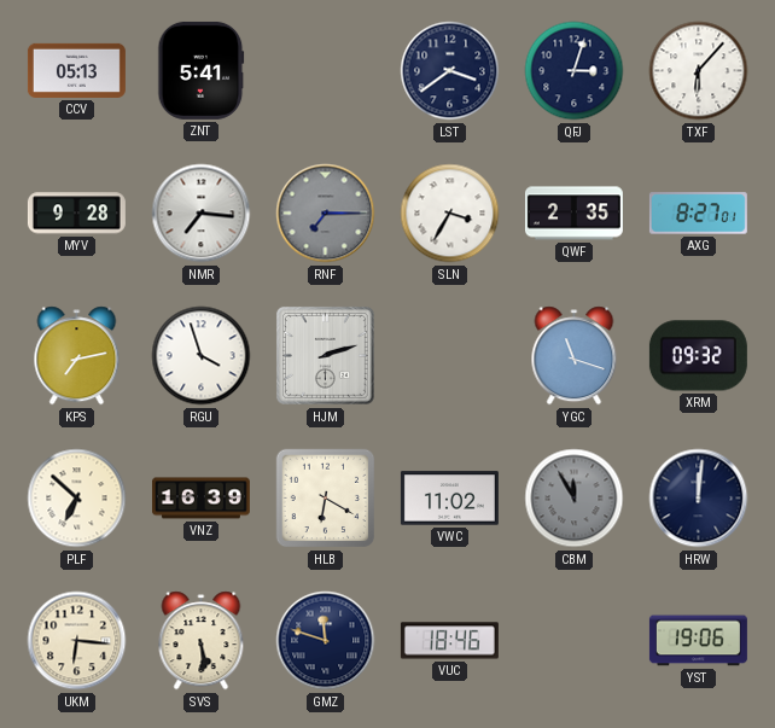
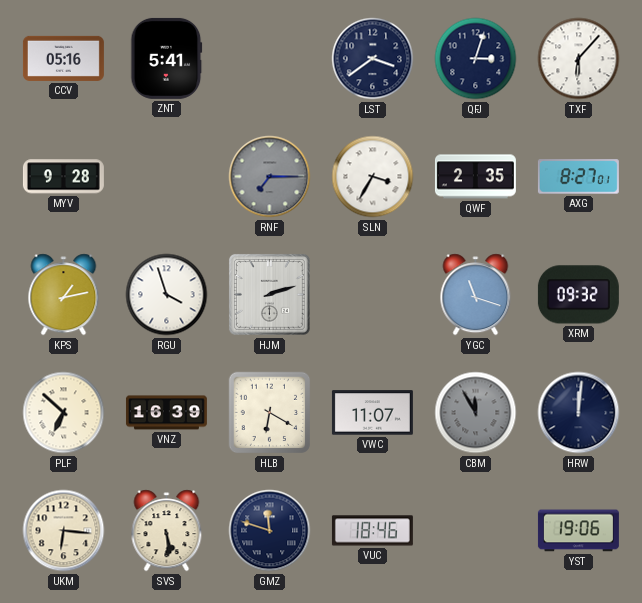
CCV: 05:13 -> 05:16
NMR: 7:16 -> none
KPS: 7:13 -> 1:13
VWC: 11:02 -> 11:07
